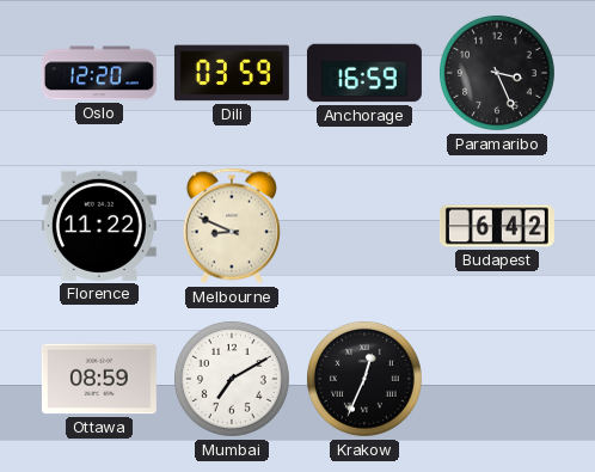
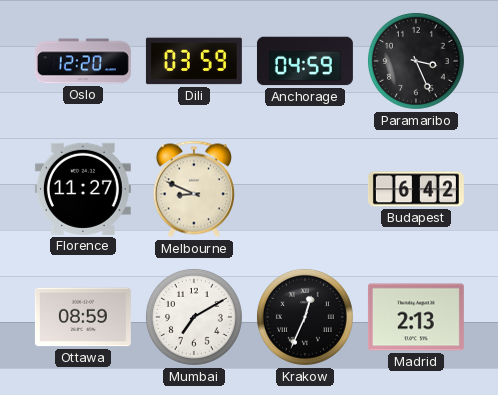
Anchorage: 16:59 -> 04:59
Florence: 11:22 -> 11:27
Madrid: none -> 2:13
